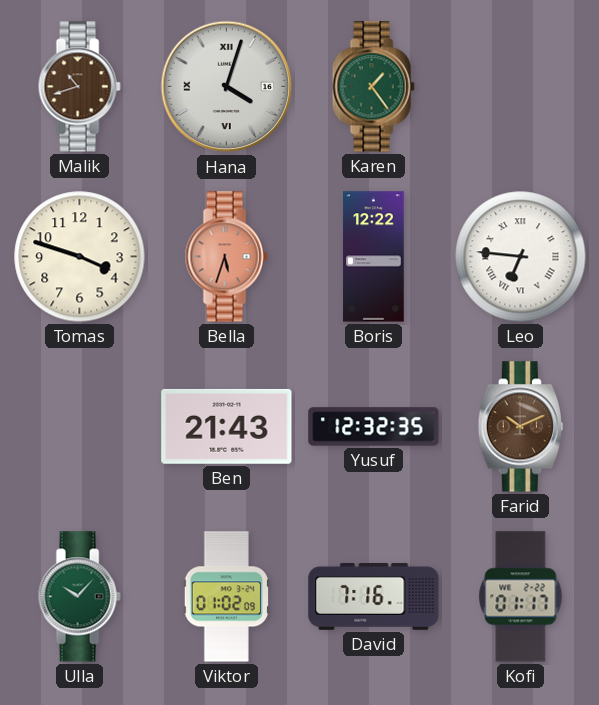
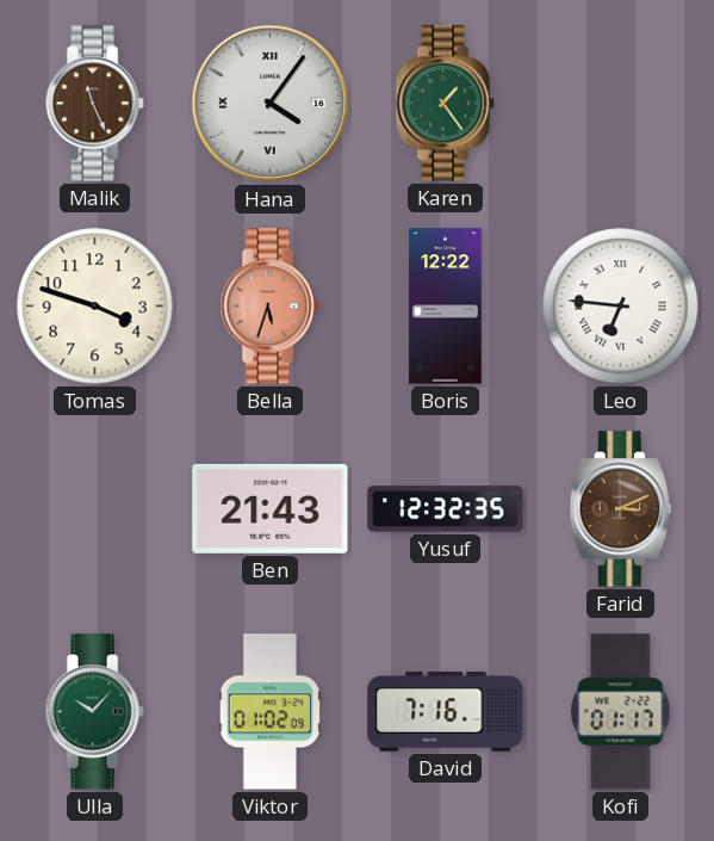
Malik: 10:42 -> 11:26
Hana: 4:03 -> 4:06
Farid: 10:11 -> 3:11
